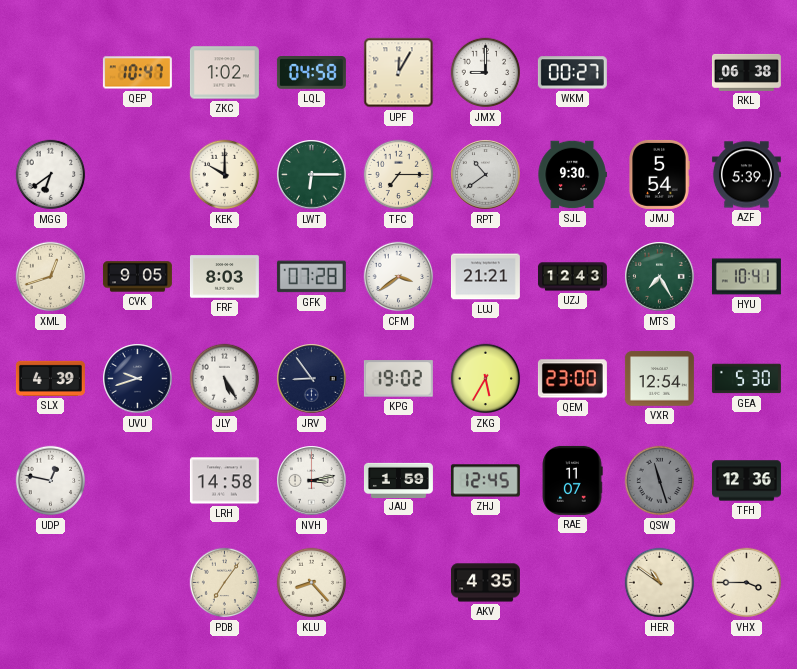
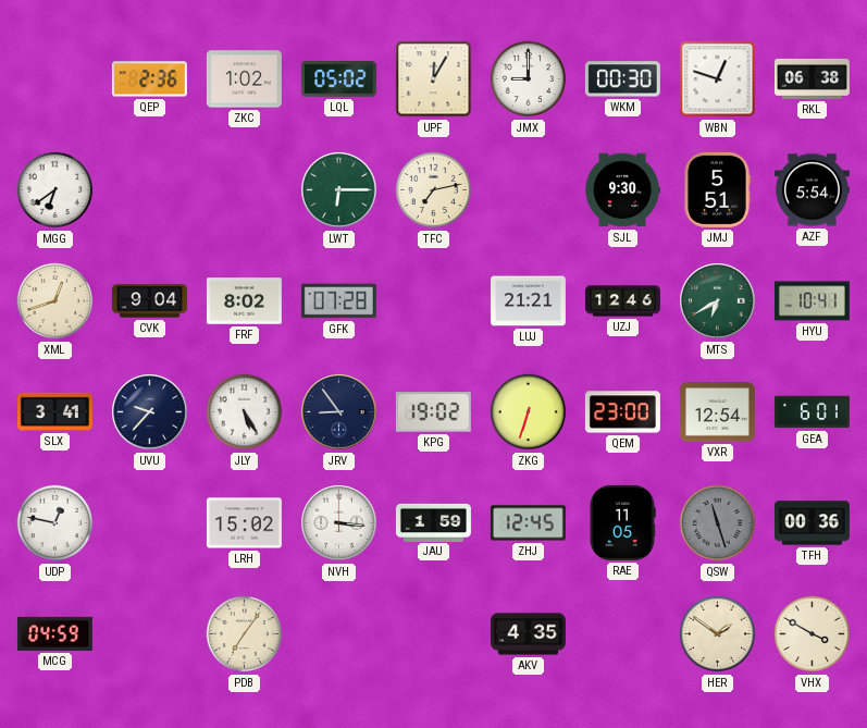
QEP: 10:47 -> 2:36
LQL: 04:58 -> 05:02
WKM: 00:27 -> 00:30
WBN: none -> 12:48
KEK: 10:00 -> none
TFC: 7:15 -> 7:13
RPT: 10:39 -> none
JMJ: 5:54 -> 5:51
AZF: 5:39 -> 5:54
CVK: 9:05 -> 9:04
FRF: 8:03 -> 8:02
CFM: 3:39 -> none
UZJ: 12:43 -> 12:46
MTS: 7:25 -> 6:40
SLX: 4:39 -> 3:41
UVU: 9:42 -> 9:37
ZKG: 5:35 -> 6:33
GEA: 5:30 -> 6:01
LRH: 14:58 -> 15:02
NVH: 3:13 -> 3:16
RAE: 11:07 -> 11:05
TFH: 12:36 -> 00:36
MCG: none -> 04:59
KLU: 8:23 -> none
HER: 10:51 -> 1:51
VHX: 3:45 -> 3:50
